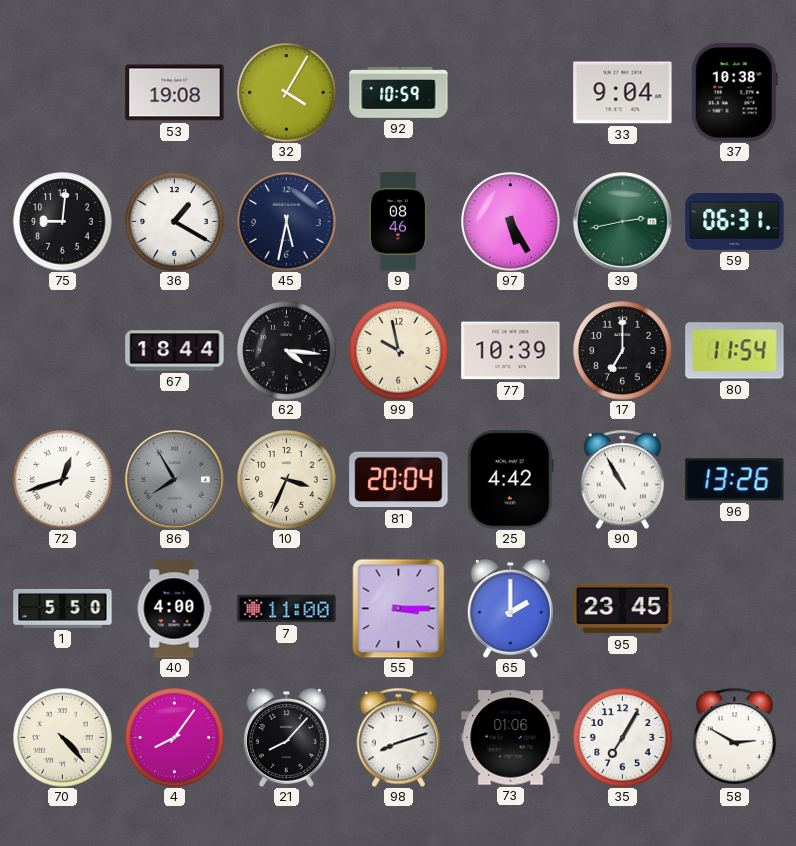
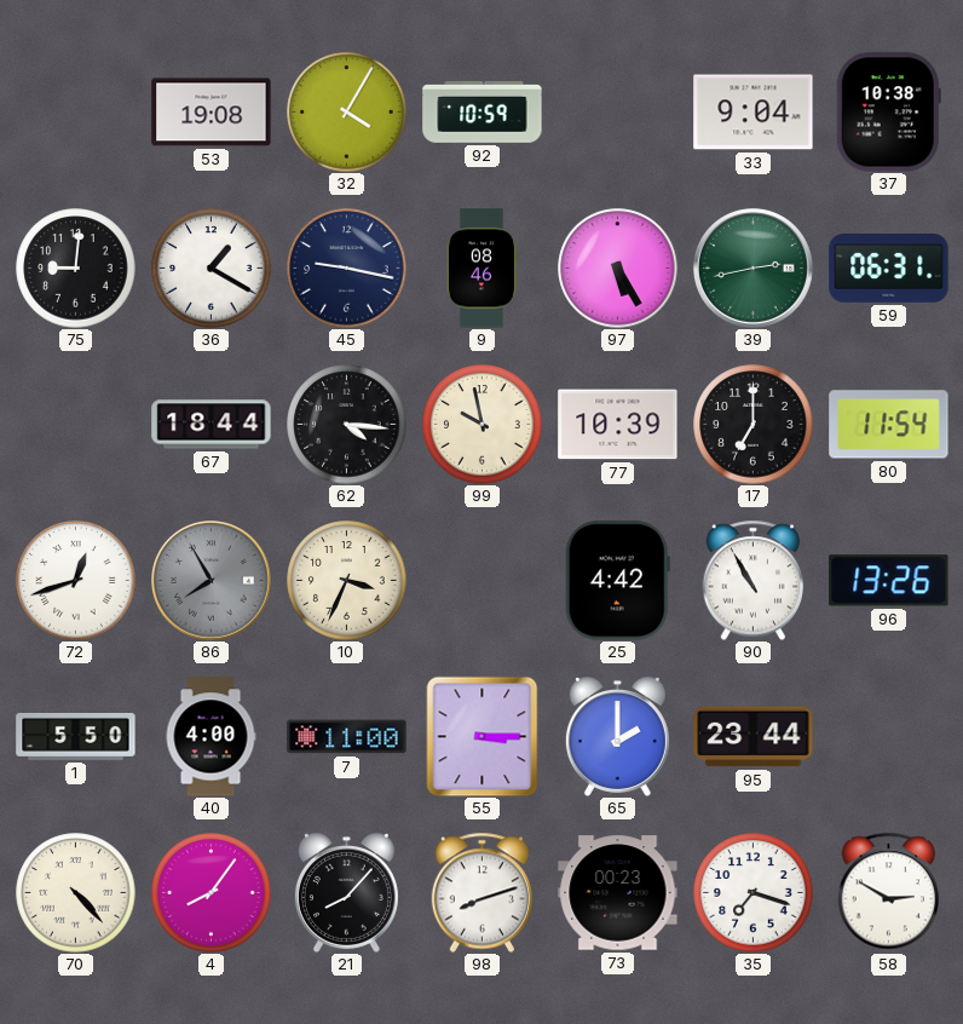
45: 5:32 -> 9:17
81: 20:04 -> none
95: 23:45 -> 23:44
73: 01:06 -> 00:23
35: 7:05 -> 7:18
